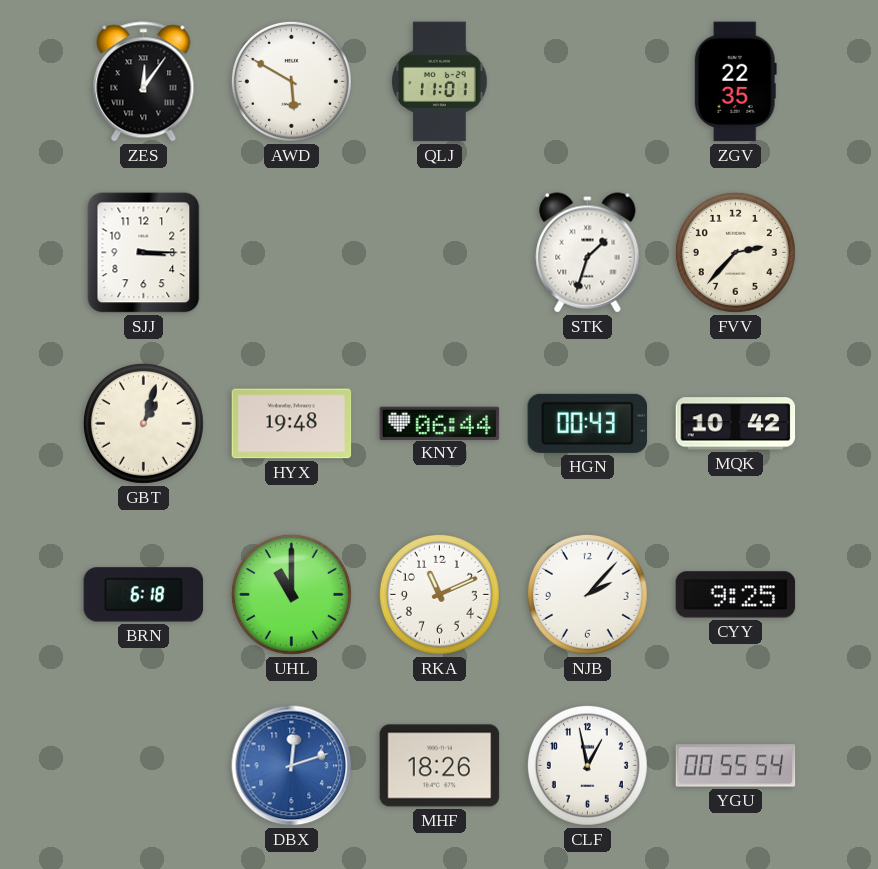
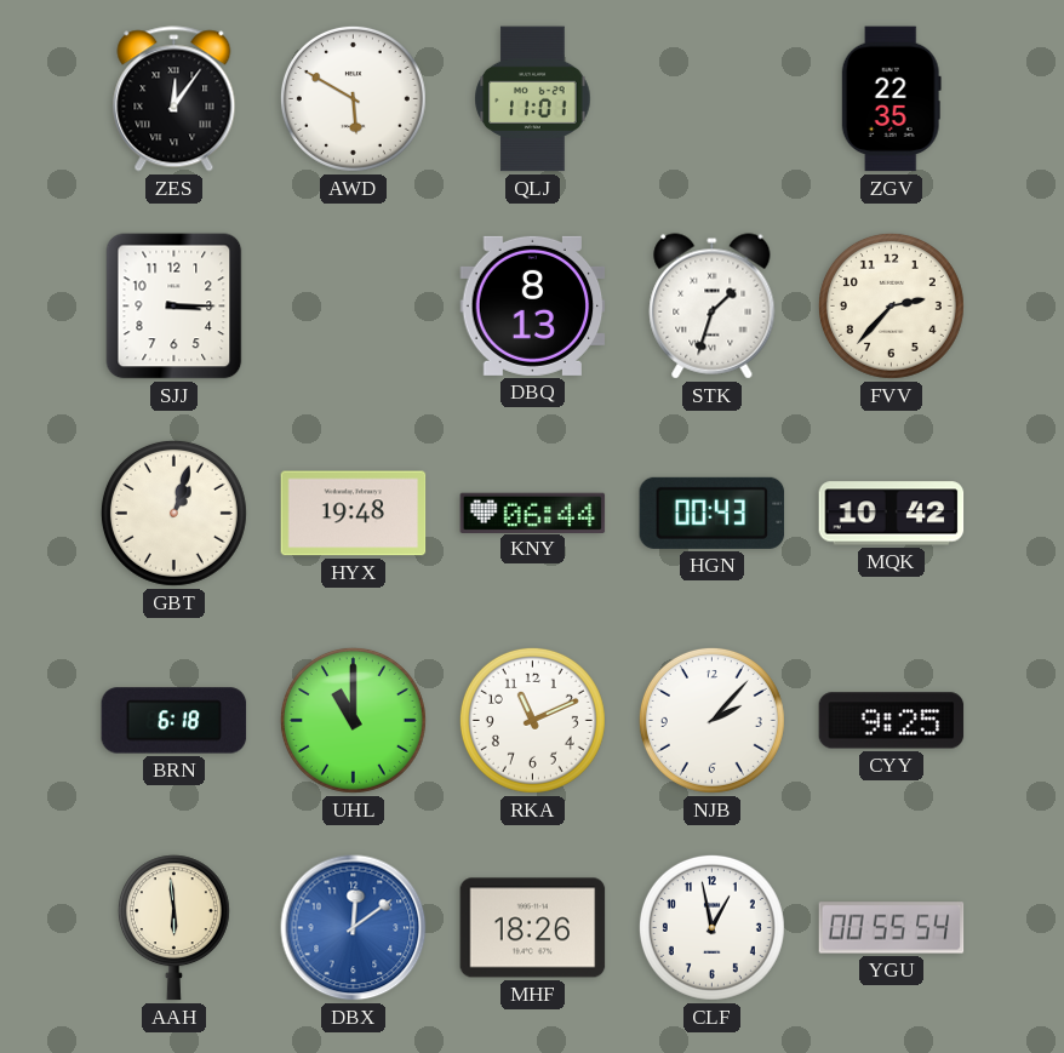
DBQ: none -> 8:13
AAH: none -> 5:59
DBX: 12:12 -> 12:09
